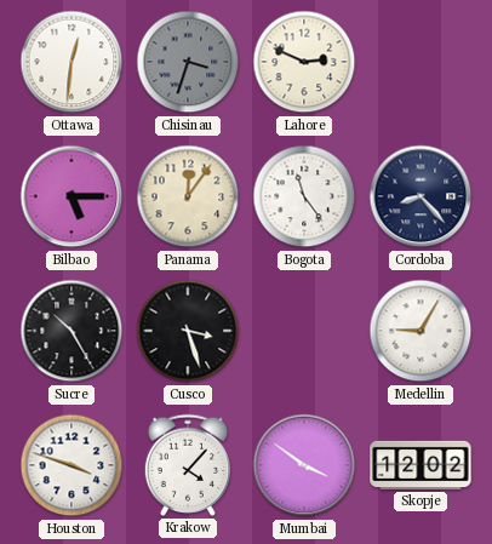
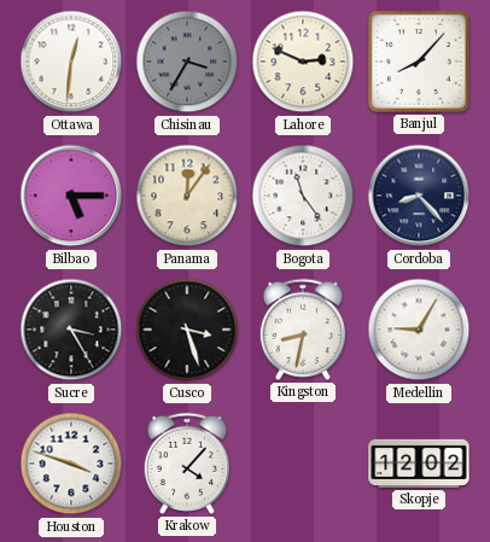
Chisinau: 3:33 -> 3:35
Banjul: none -> 8:07
Sucre: 10:25 -> 3:25
Kingston: none -> 8:32
Mumbai: 3:51 -> none
